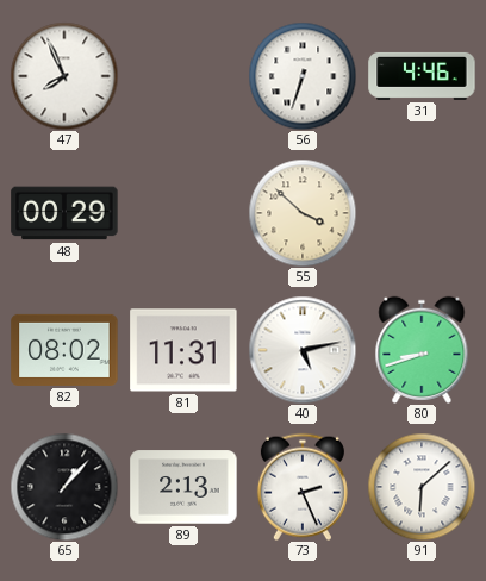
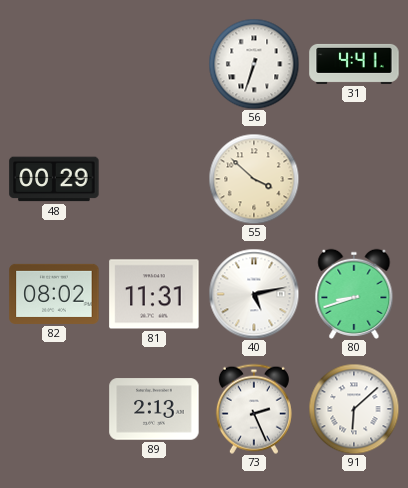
47: 7:56 -> none
31: 4:46 -> 4:41
65: 1:07 -> none
